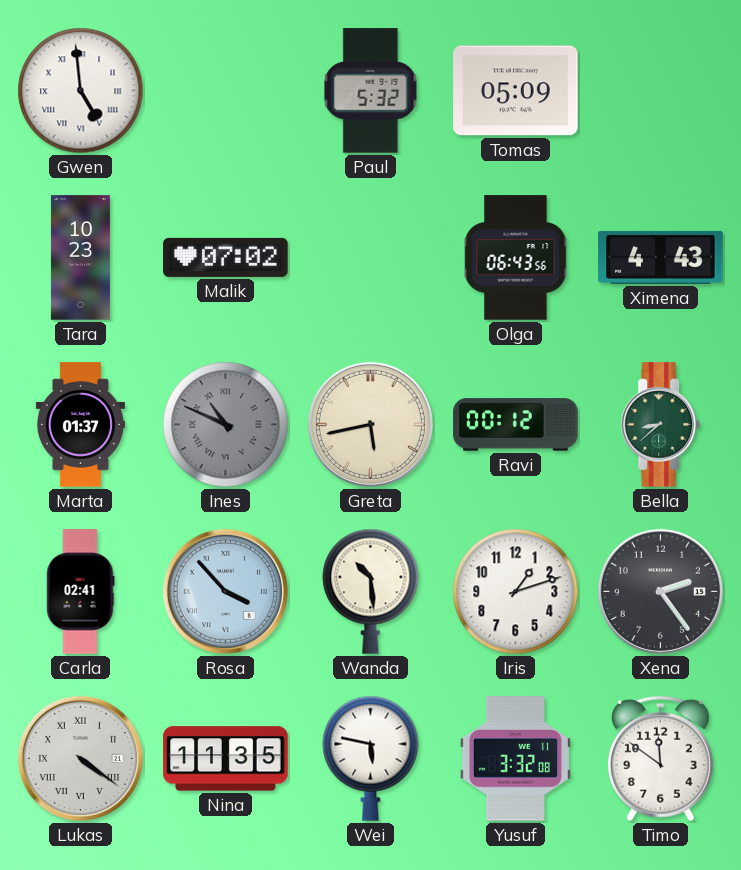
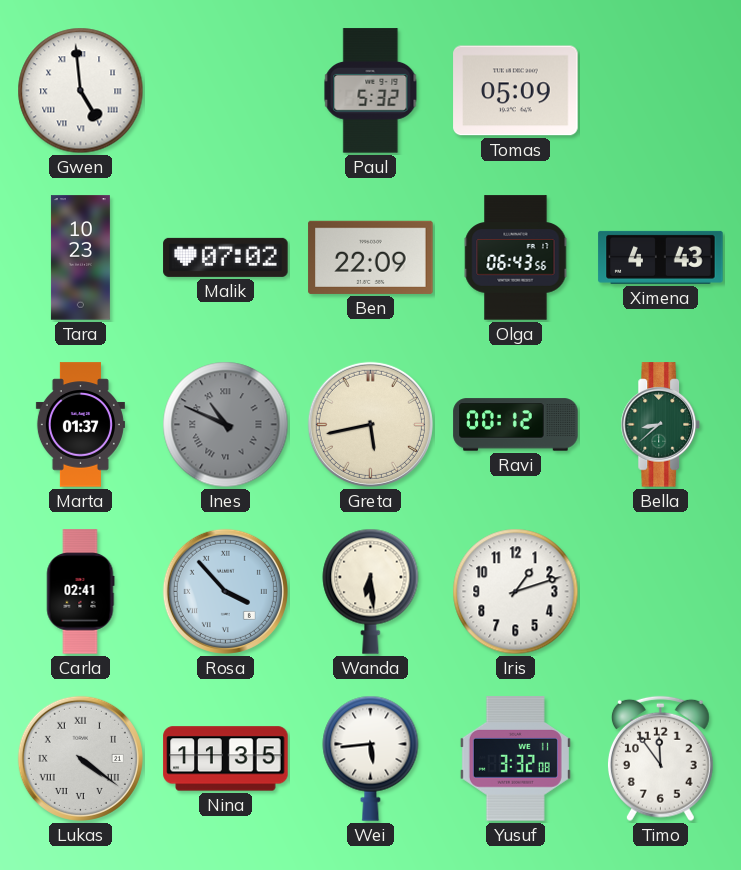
Ben: none -> 22:09
Wanda: 10:29 -> 6:29
Xena: 2:24 -> none
Wei: 5:47 -> 5:44
Timo: 11:51 -> 11:54
